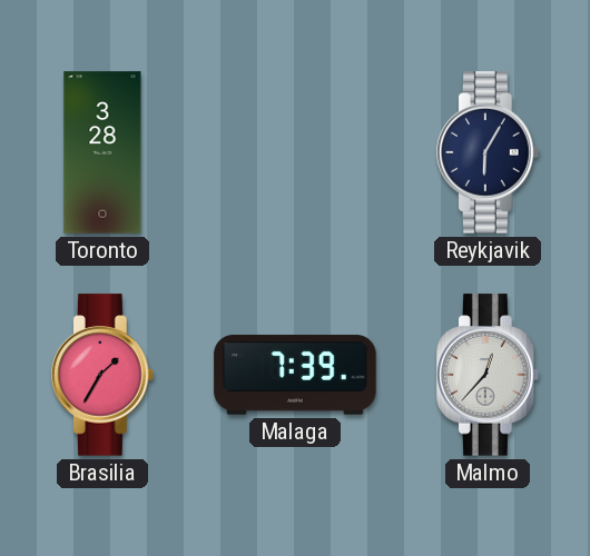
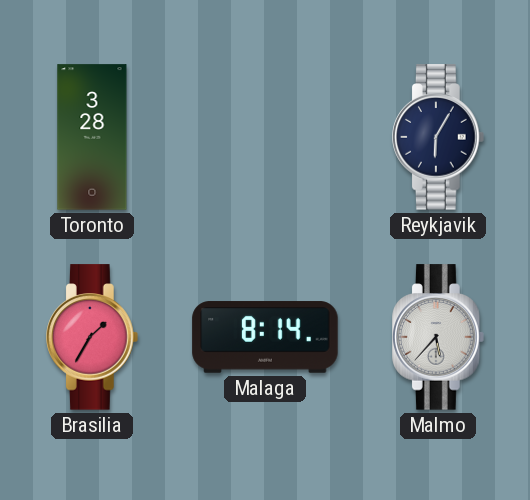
Malaga: 7:39 -> 8:14
Malmo: 12:37 -> 5:37
